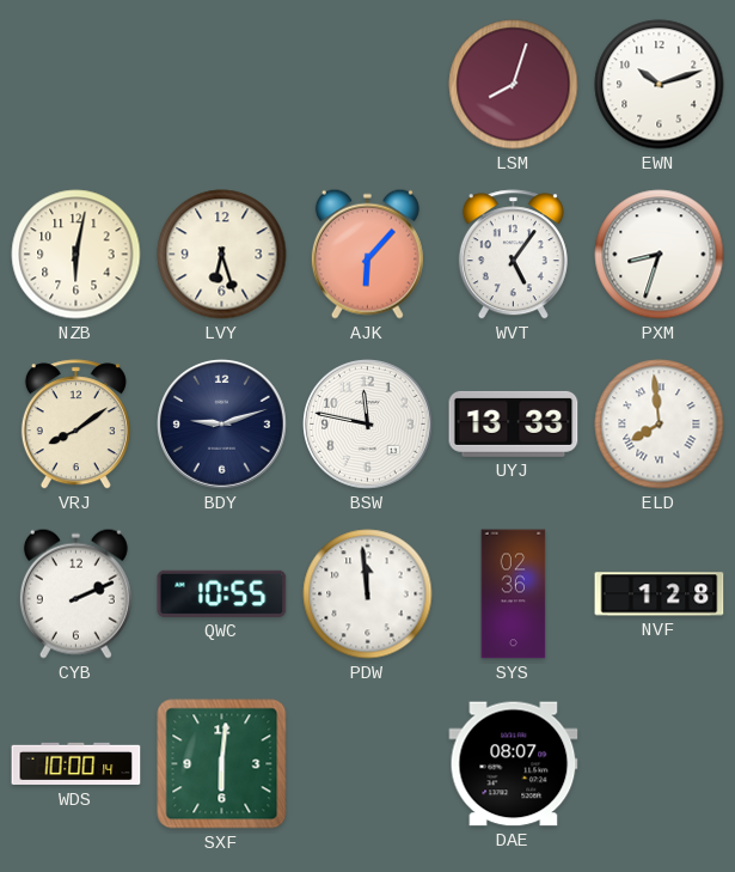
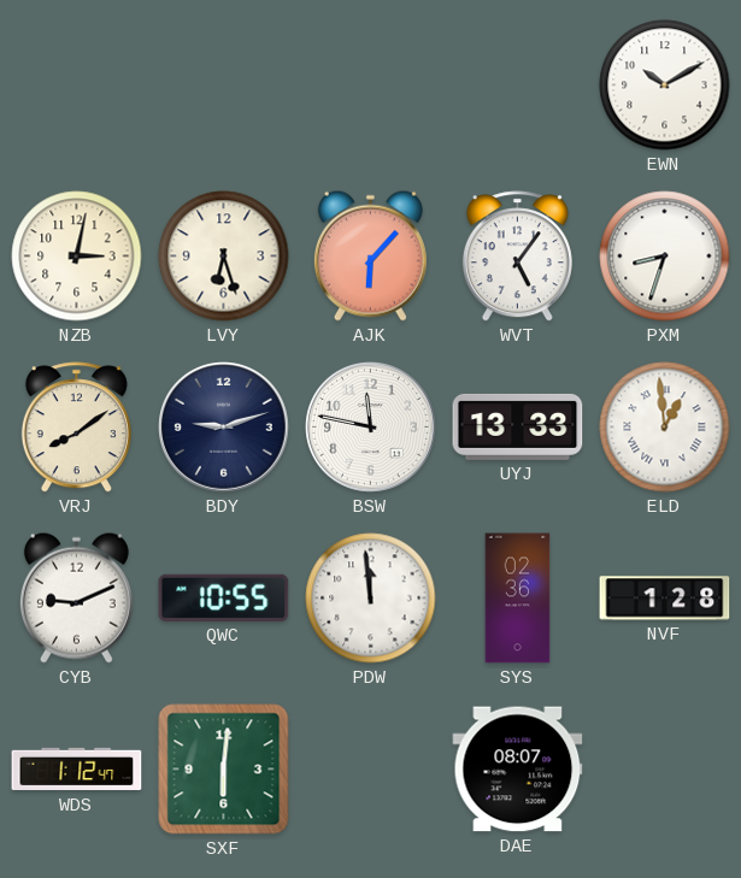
LSM: 8:03 -> none
EWN: 10:12 -> 10:10
NZB: 6:02 -> 3:02
ELD: 7:59 -> 12:59
CYB: 2:11 -> 9:11
WDS: 10:00 -> 1:12
